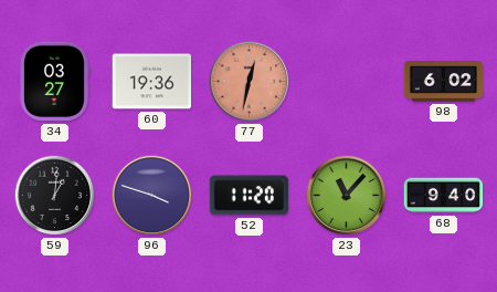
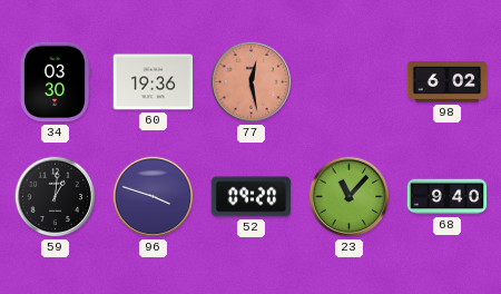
34: 03:27 -> 03:30
77: 12:32 -> 12:28
52: 11:20 -> 09:20
